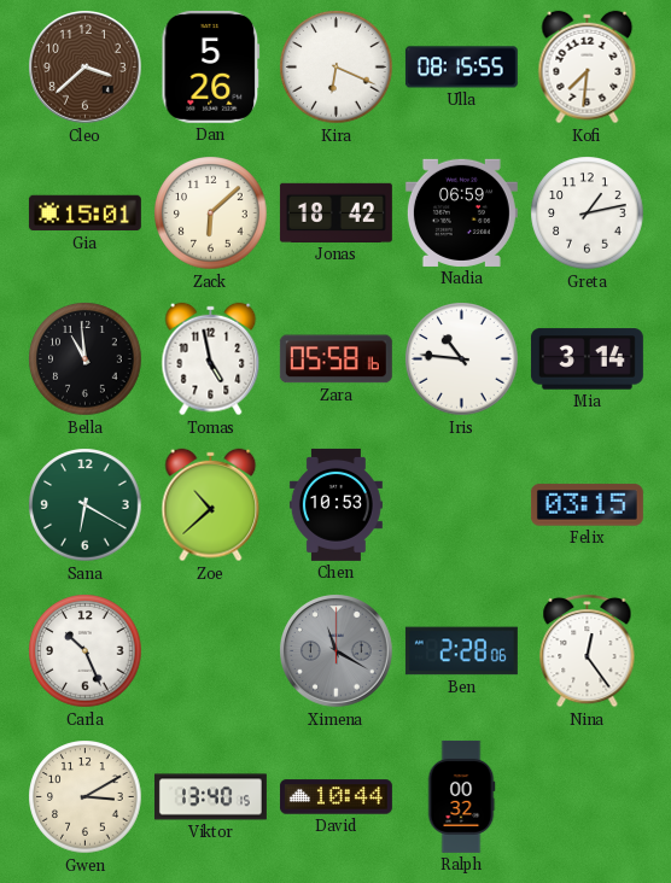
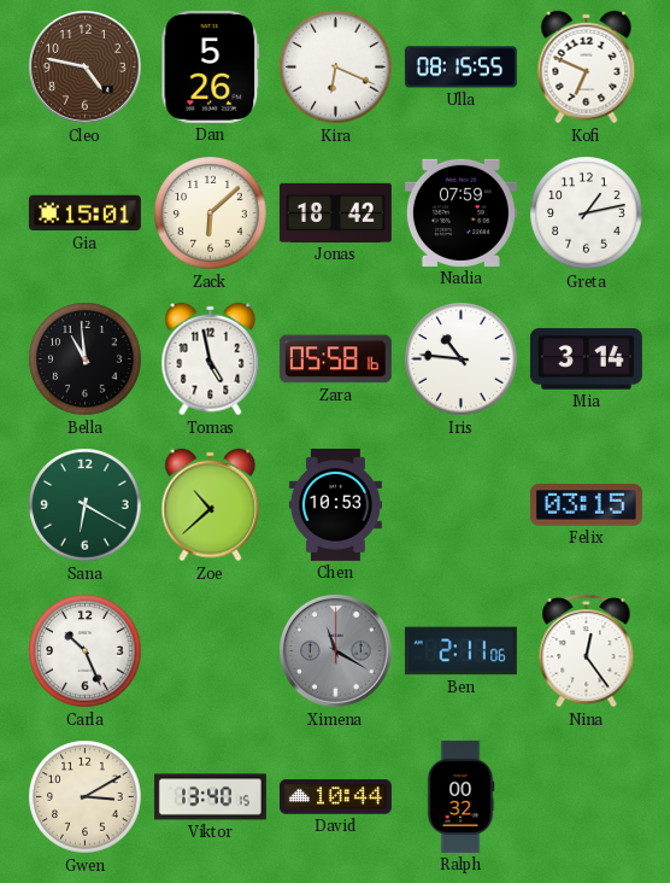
Cleo: 3:38 -> 4:47
Kofi: 7:31 -> 6:49
Nadia: 06:59 -> 07:59
Ben: 2:28 -> 2:11
